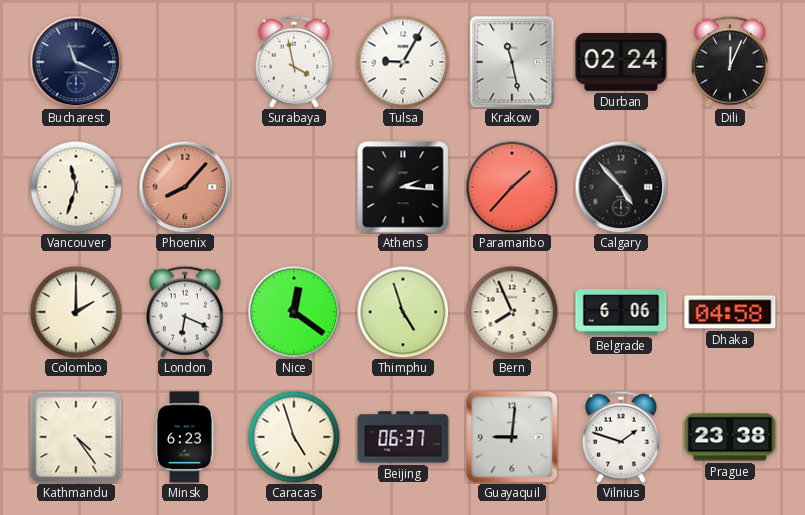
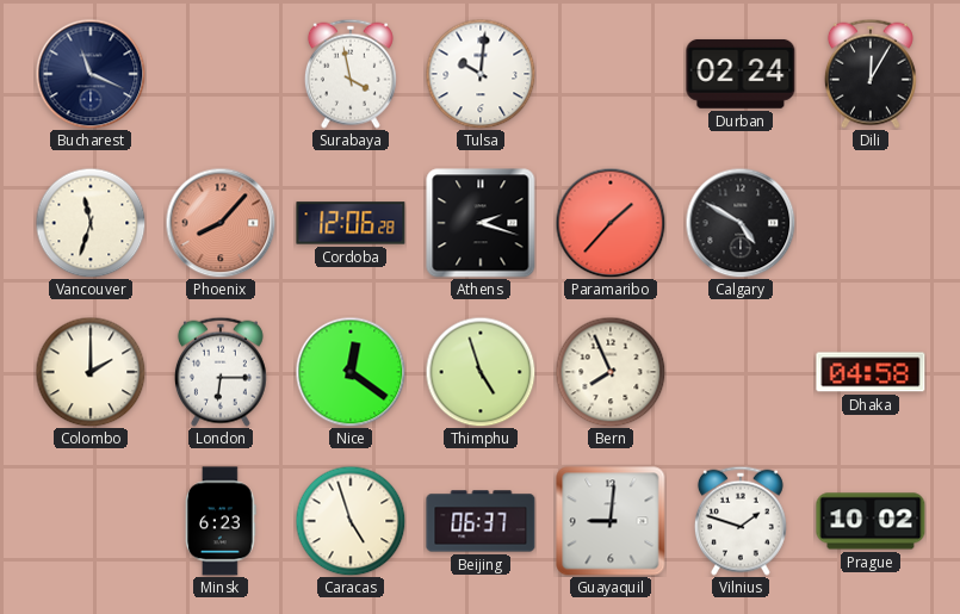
Tulsa: 9:05 -> 10:01
Krakow: 11:28 -> none
Dili: 12:04 -> 12:05
Cordoba: none -> 12:06
Athens: 2:16 -> 2:18
Calgary: 4:53 -> 4:50
London: 6:19 -> 6:15
Belgrade: 6:06 -> none
Kathmandu: 4:24 -> none
Prague: 23:38 -> 10:02
